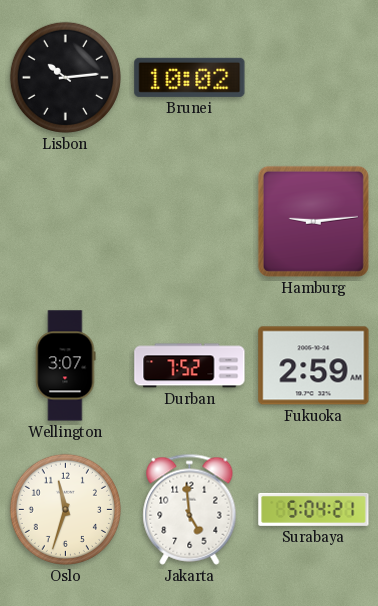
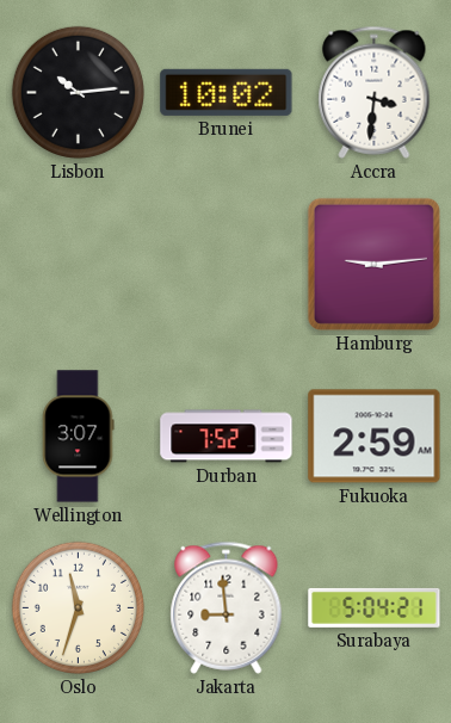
Accra: none -> 3:31
Jakarta: 4:59 -> 8:59
